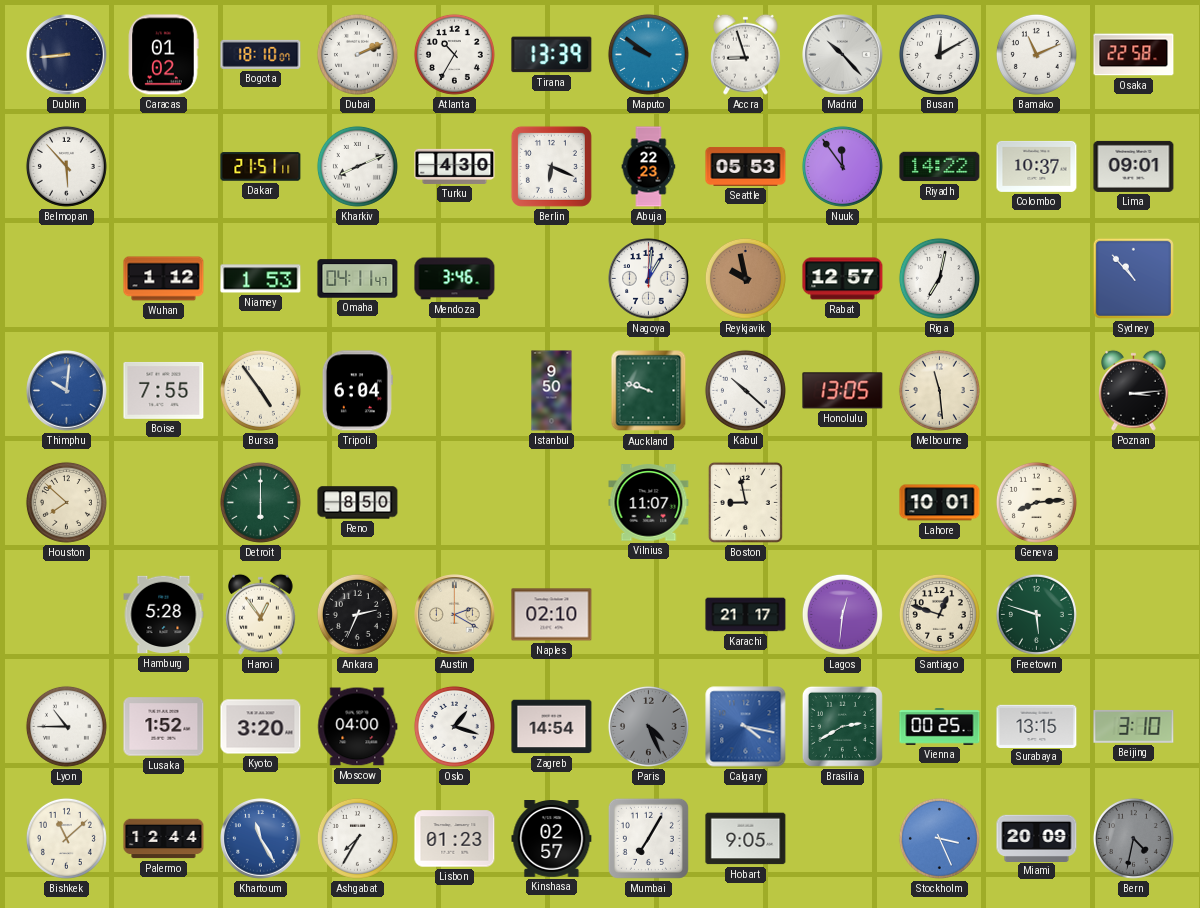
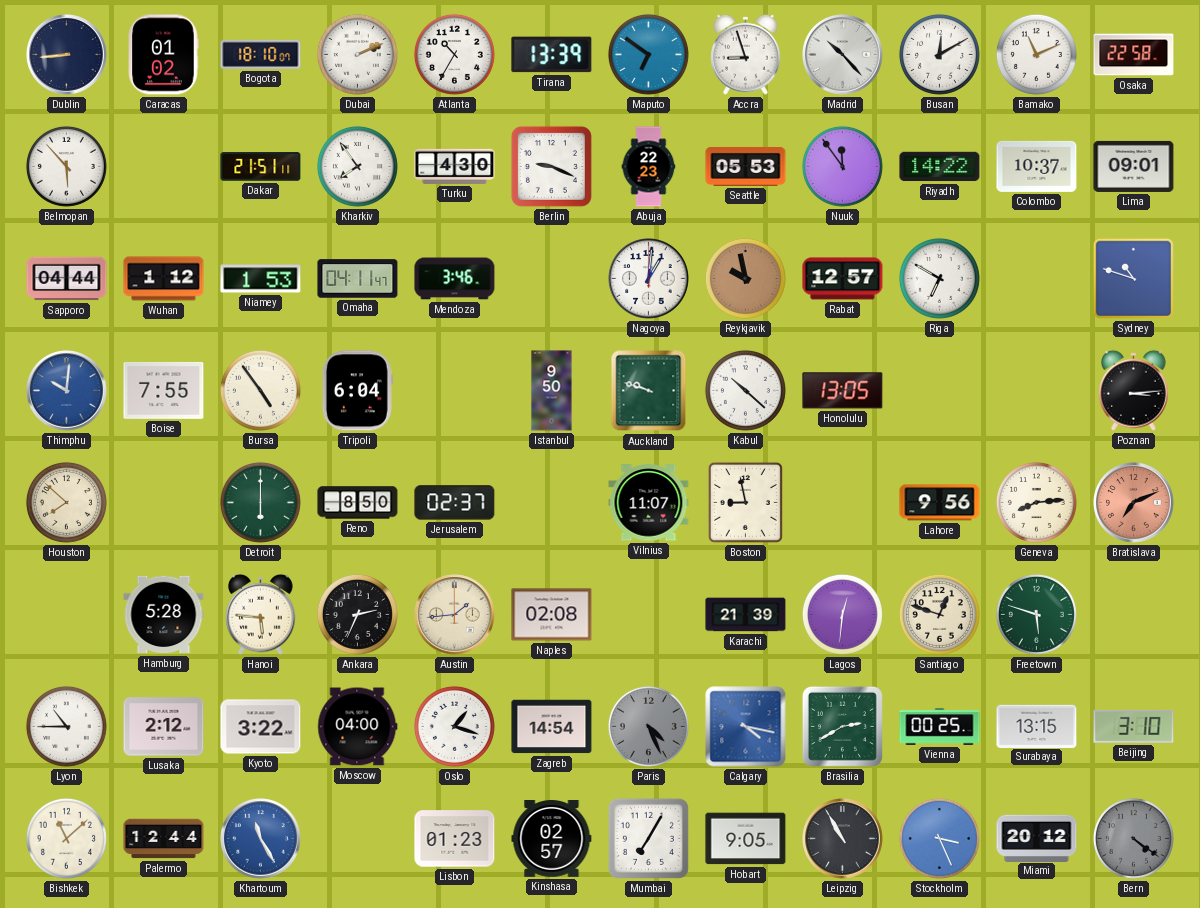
Maputo: 9:51 -> 6:51
Kharkiv: 8:11 -> 7:54
Berlin: 6:19 -> 9:19
Sapporo: none -> 04:44
Riga: 7:02 -> 6:50
Sydney: 10:53 -> 10:48
Melbourne: 11:29 -> none
Jerusalem: none -> 02:37
Lahore: 10:01 -> 9:56
Bratislava: none -> 7:11
Hanoi: 12:54 -> 5:46
Austin: 2:20 -> 1:44
Naples: 02:10 -> 02:08
Karachi: 21:17 -> 21:39
Lusaka: 1:52 -> 2:12
Kyoto: 3:20 -> 3:22
Ashgabat: 7:35 -> none
Leipzig: none -> 10:55
Miami: 20:09 -> 20:12
Bern: 4:32 -> 4:21
